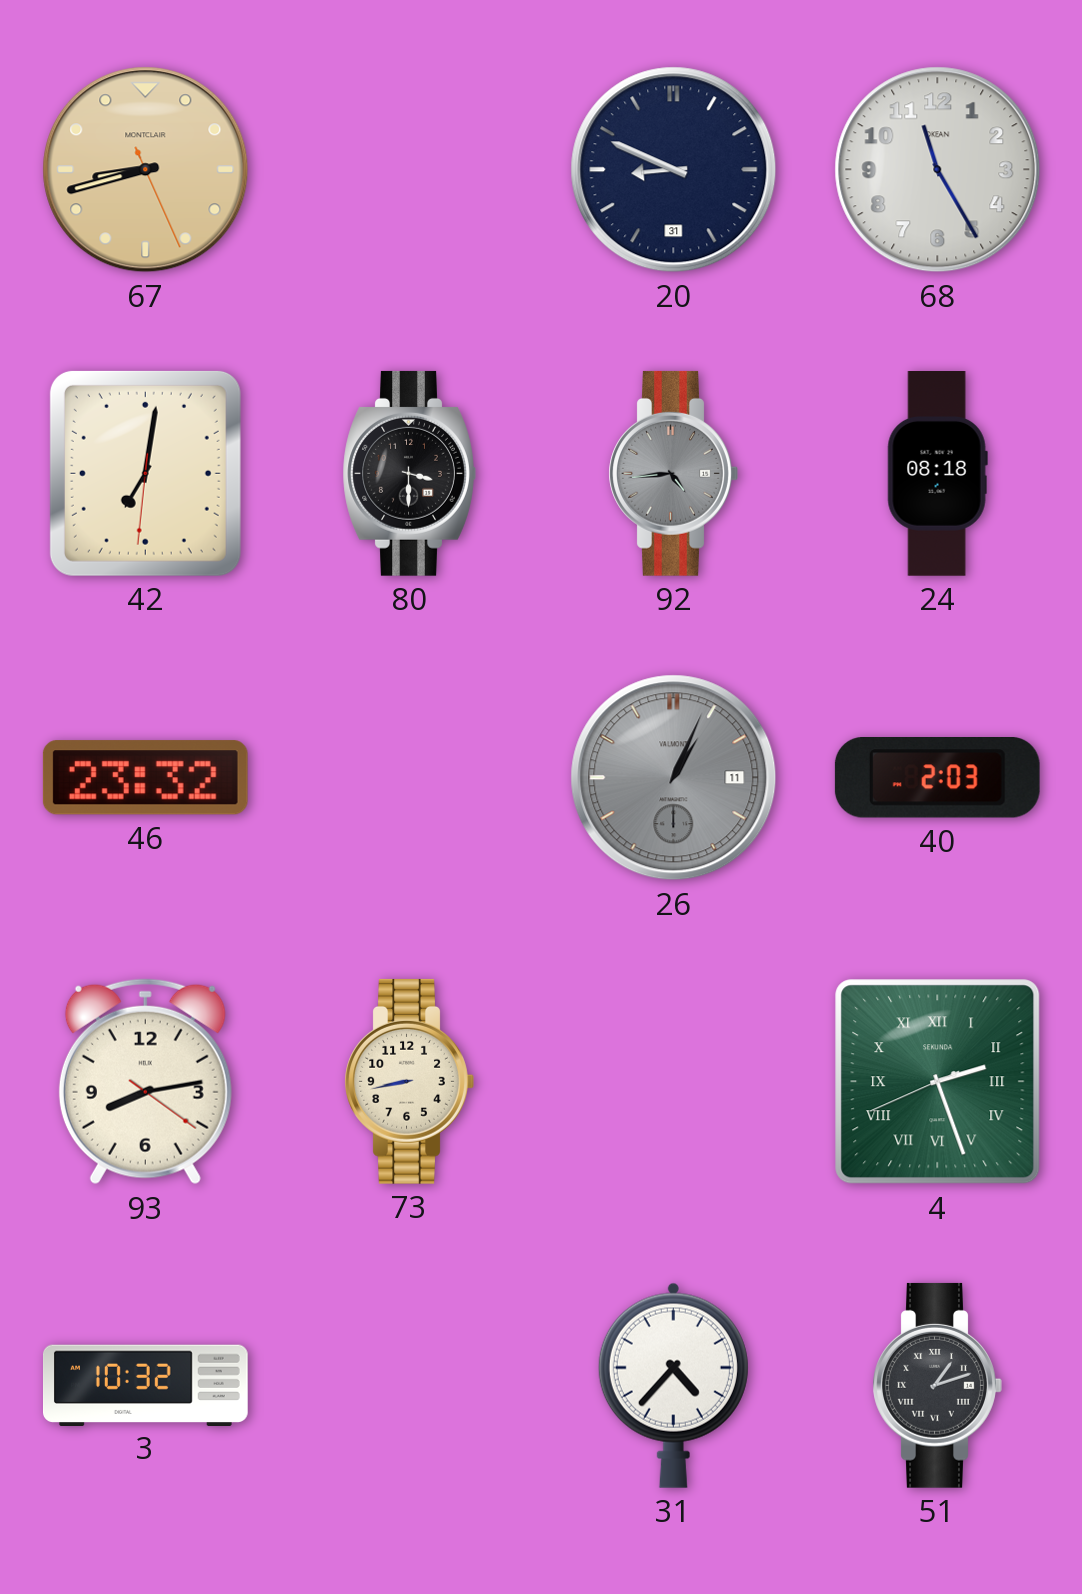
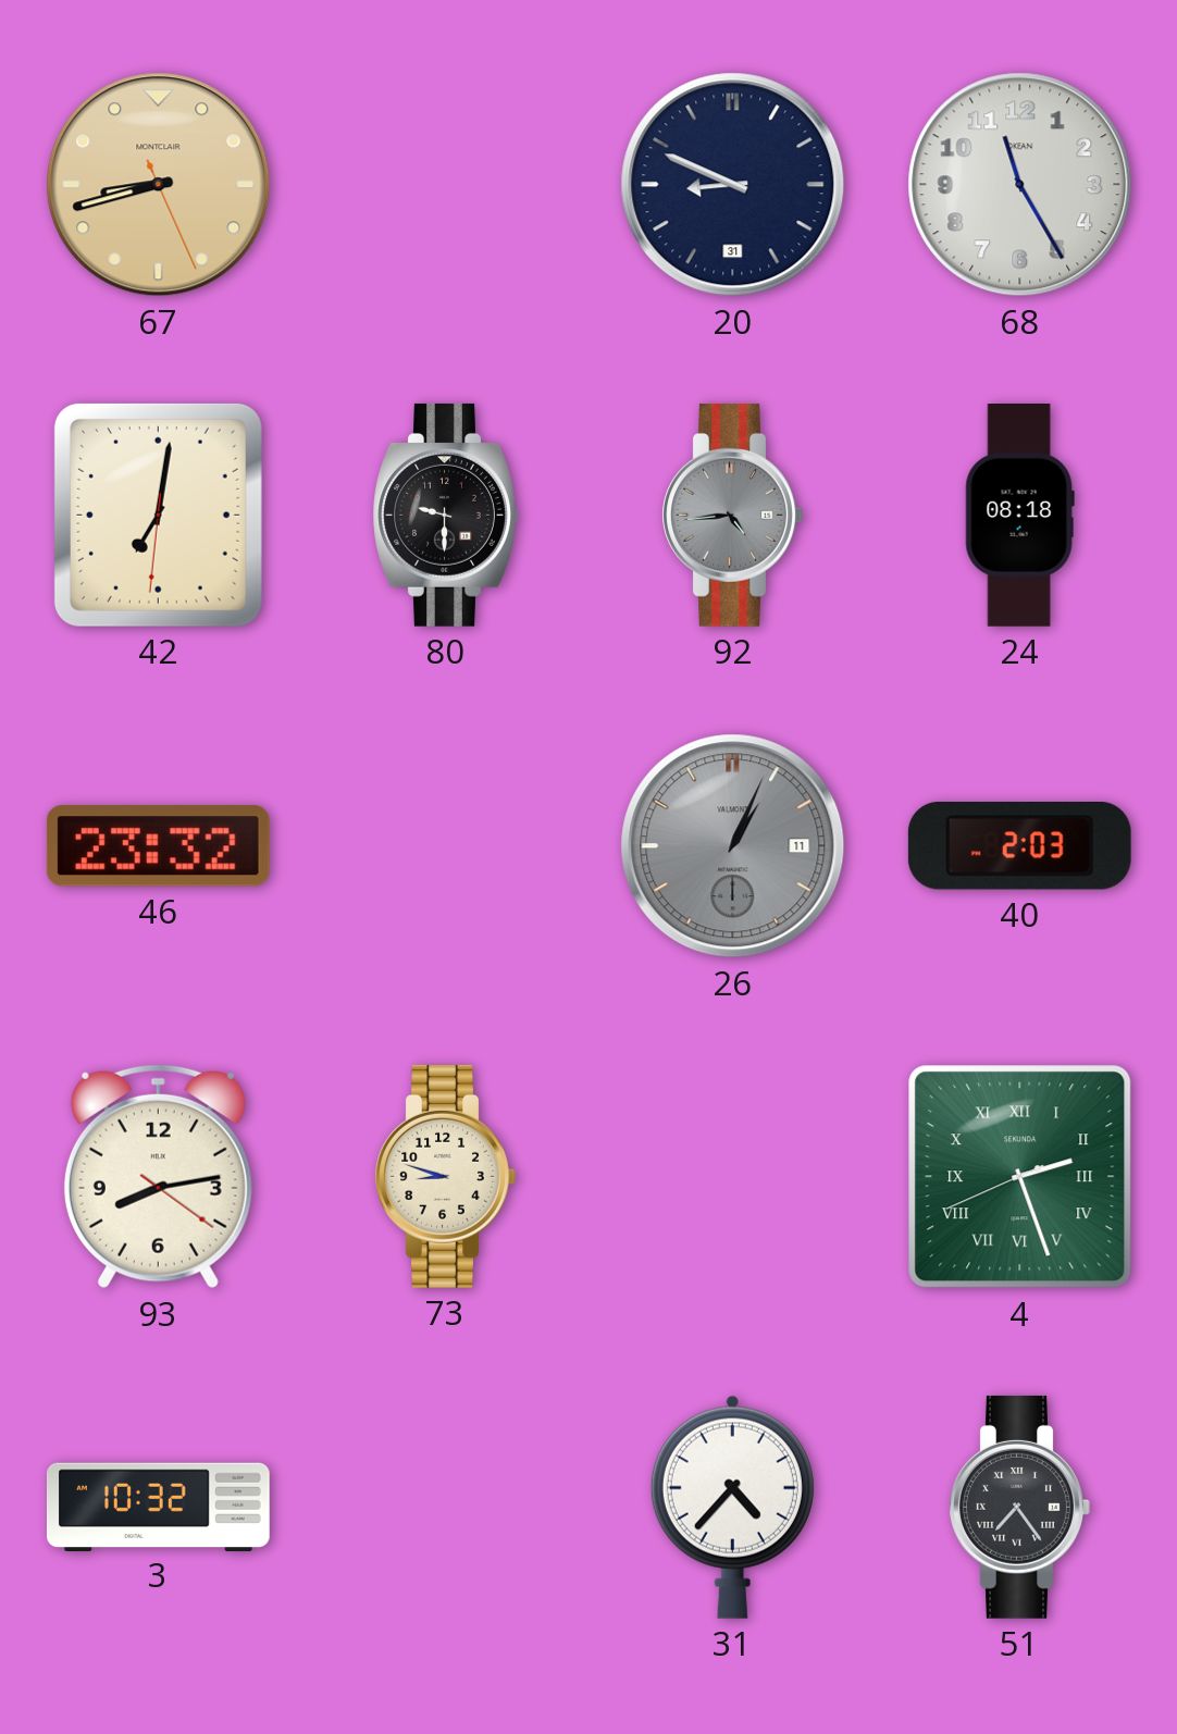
80: 3:30 -> 9:30
73: 8:43 -> 8:48
51: 1:12 -> 7:24
